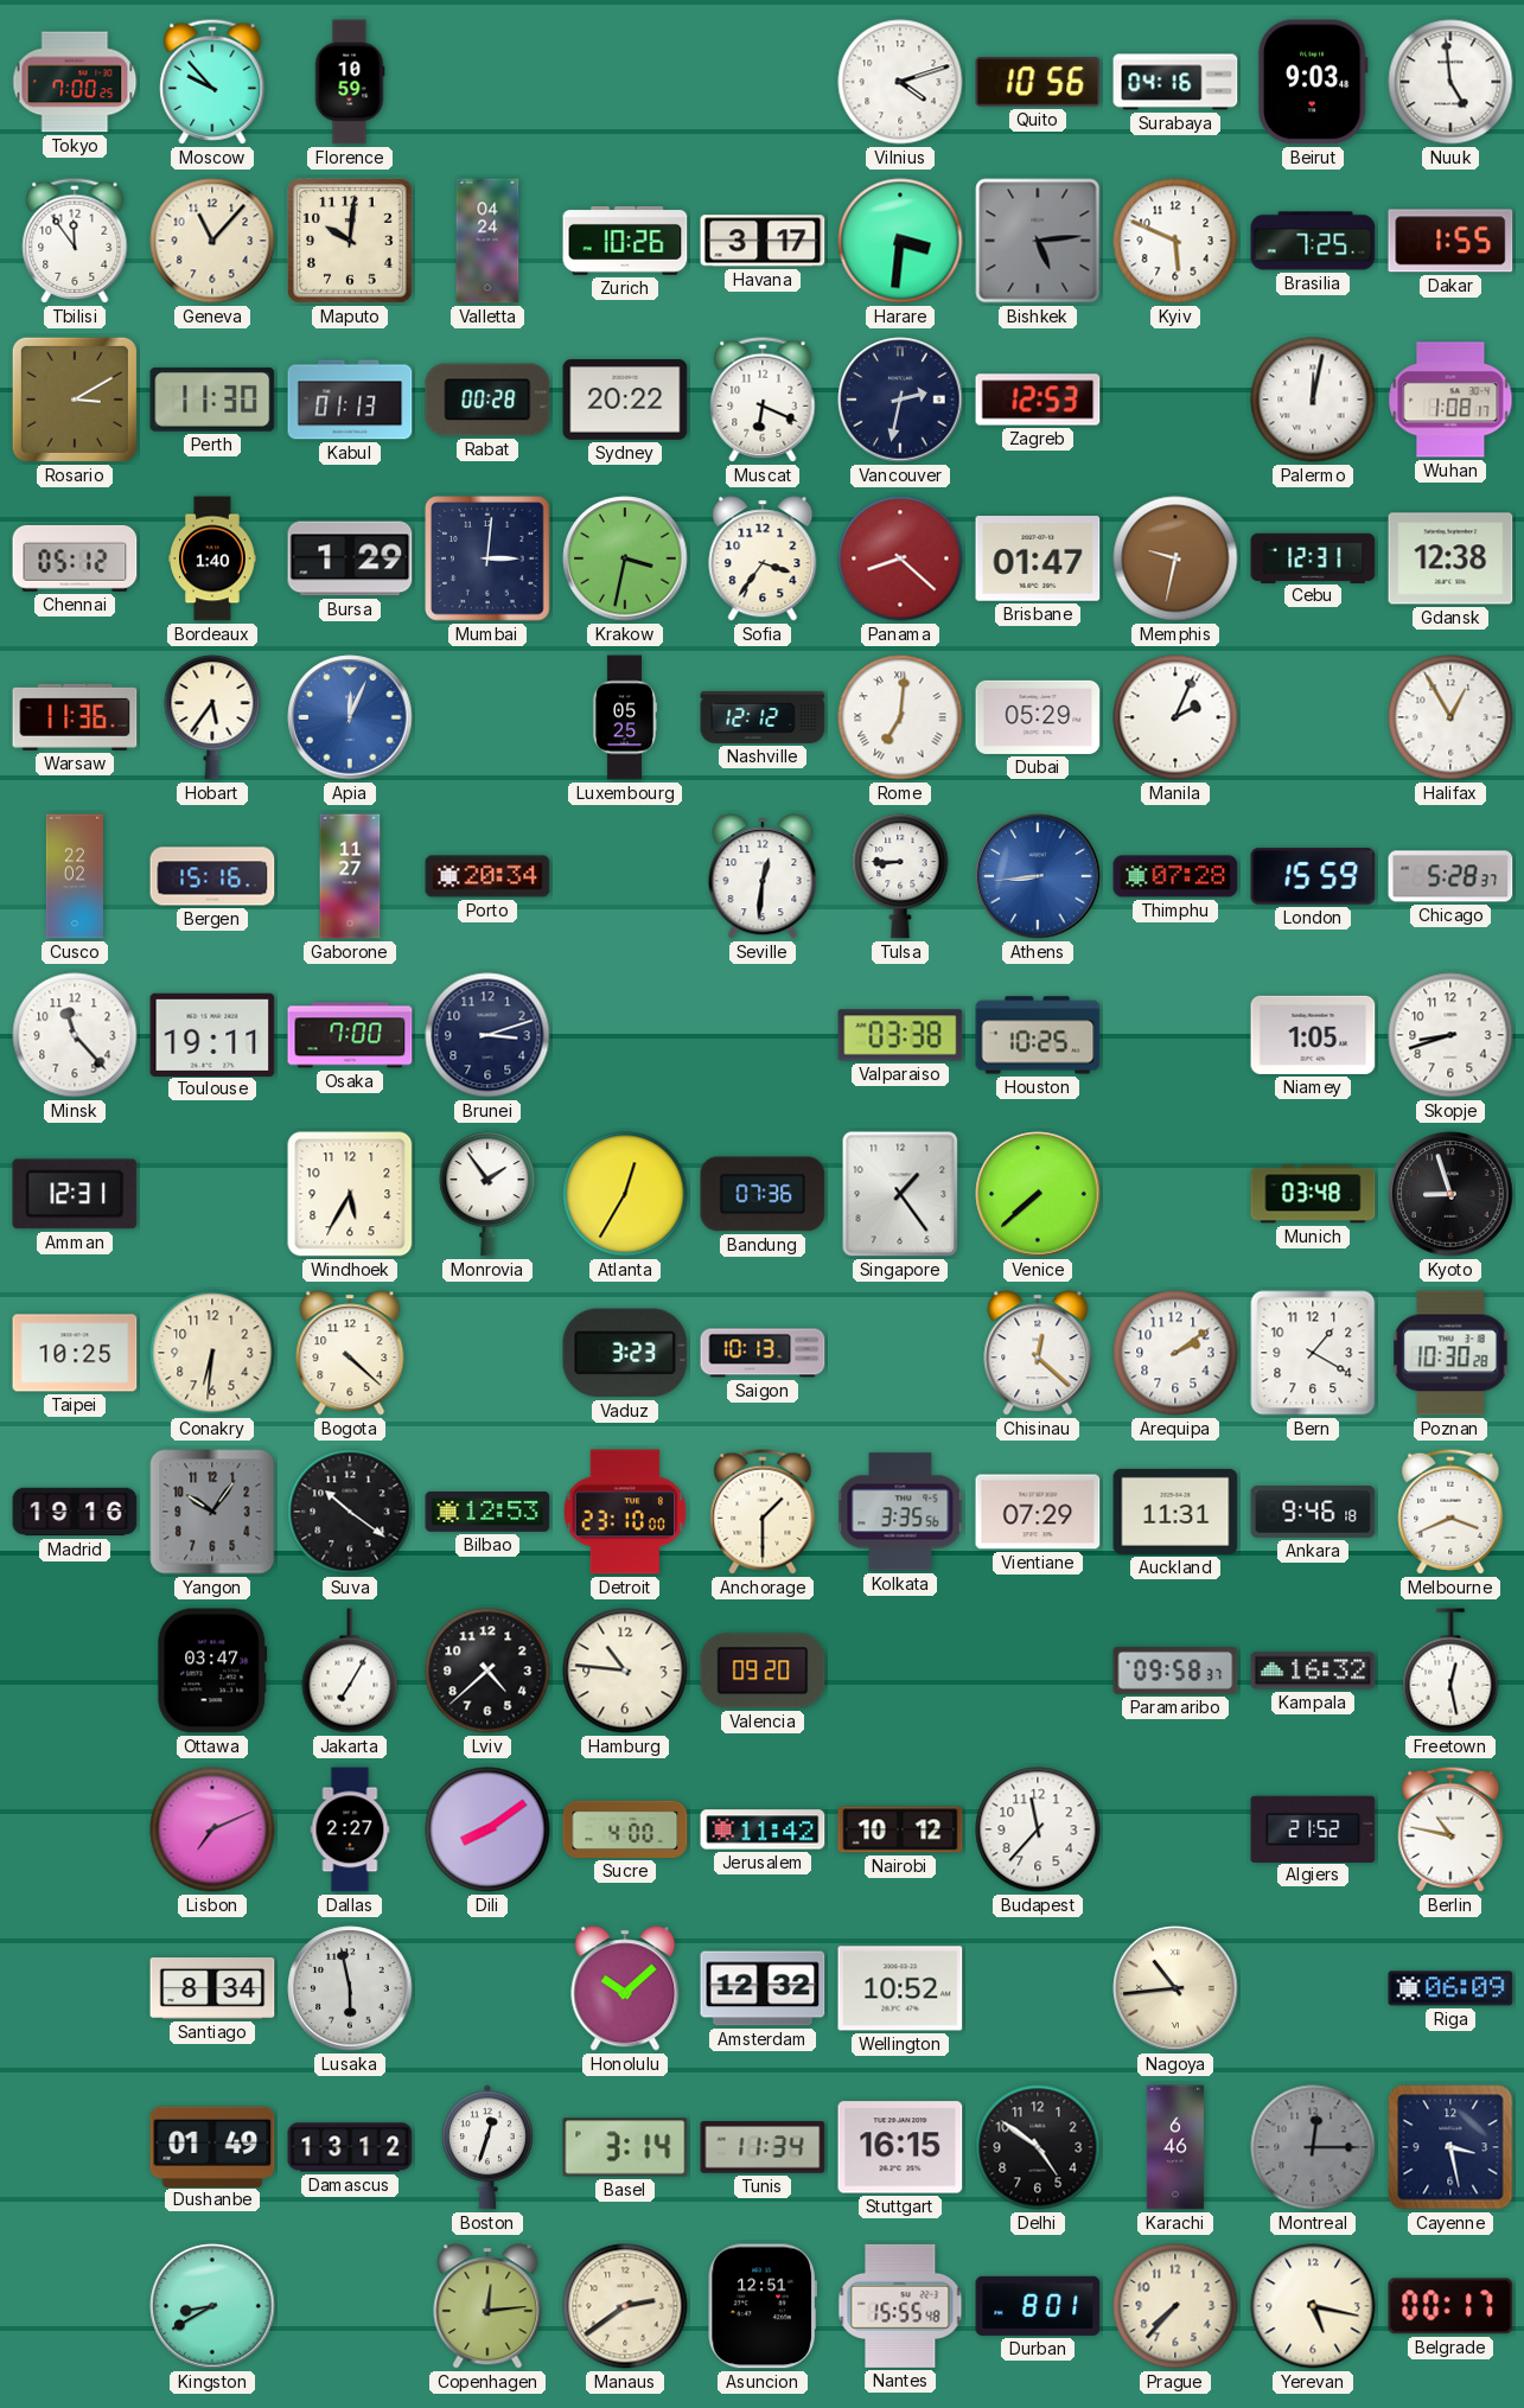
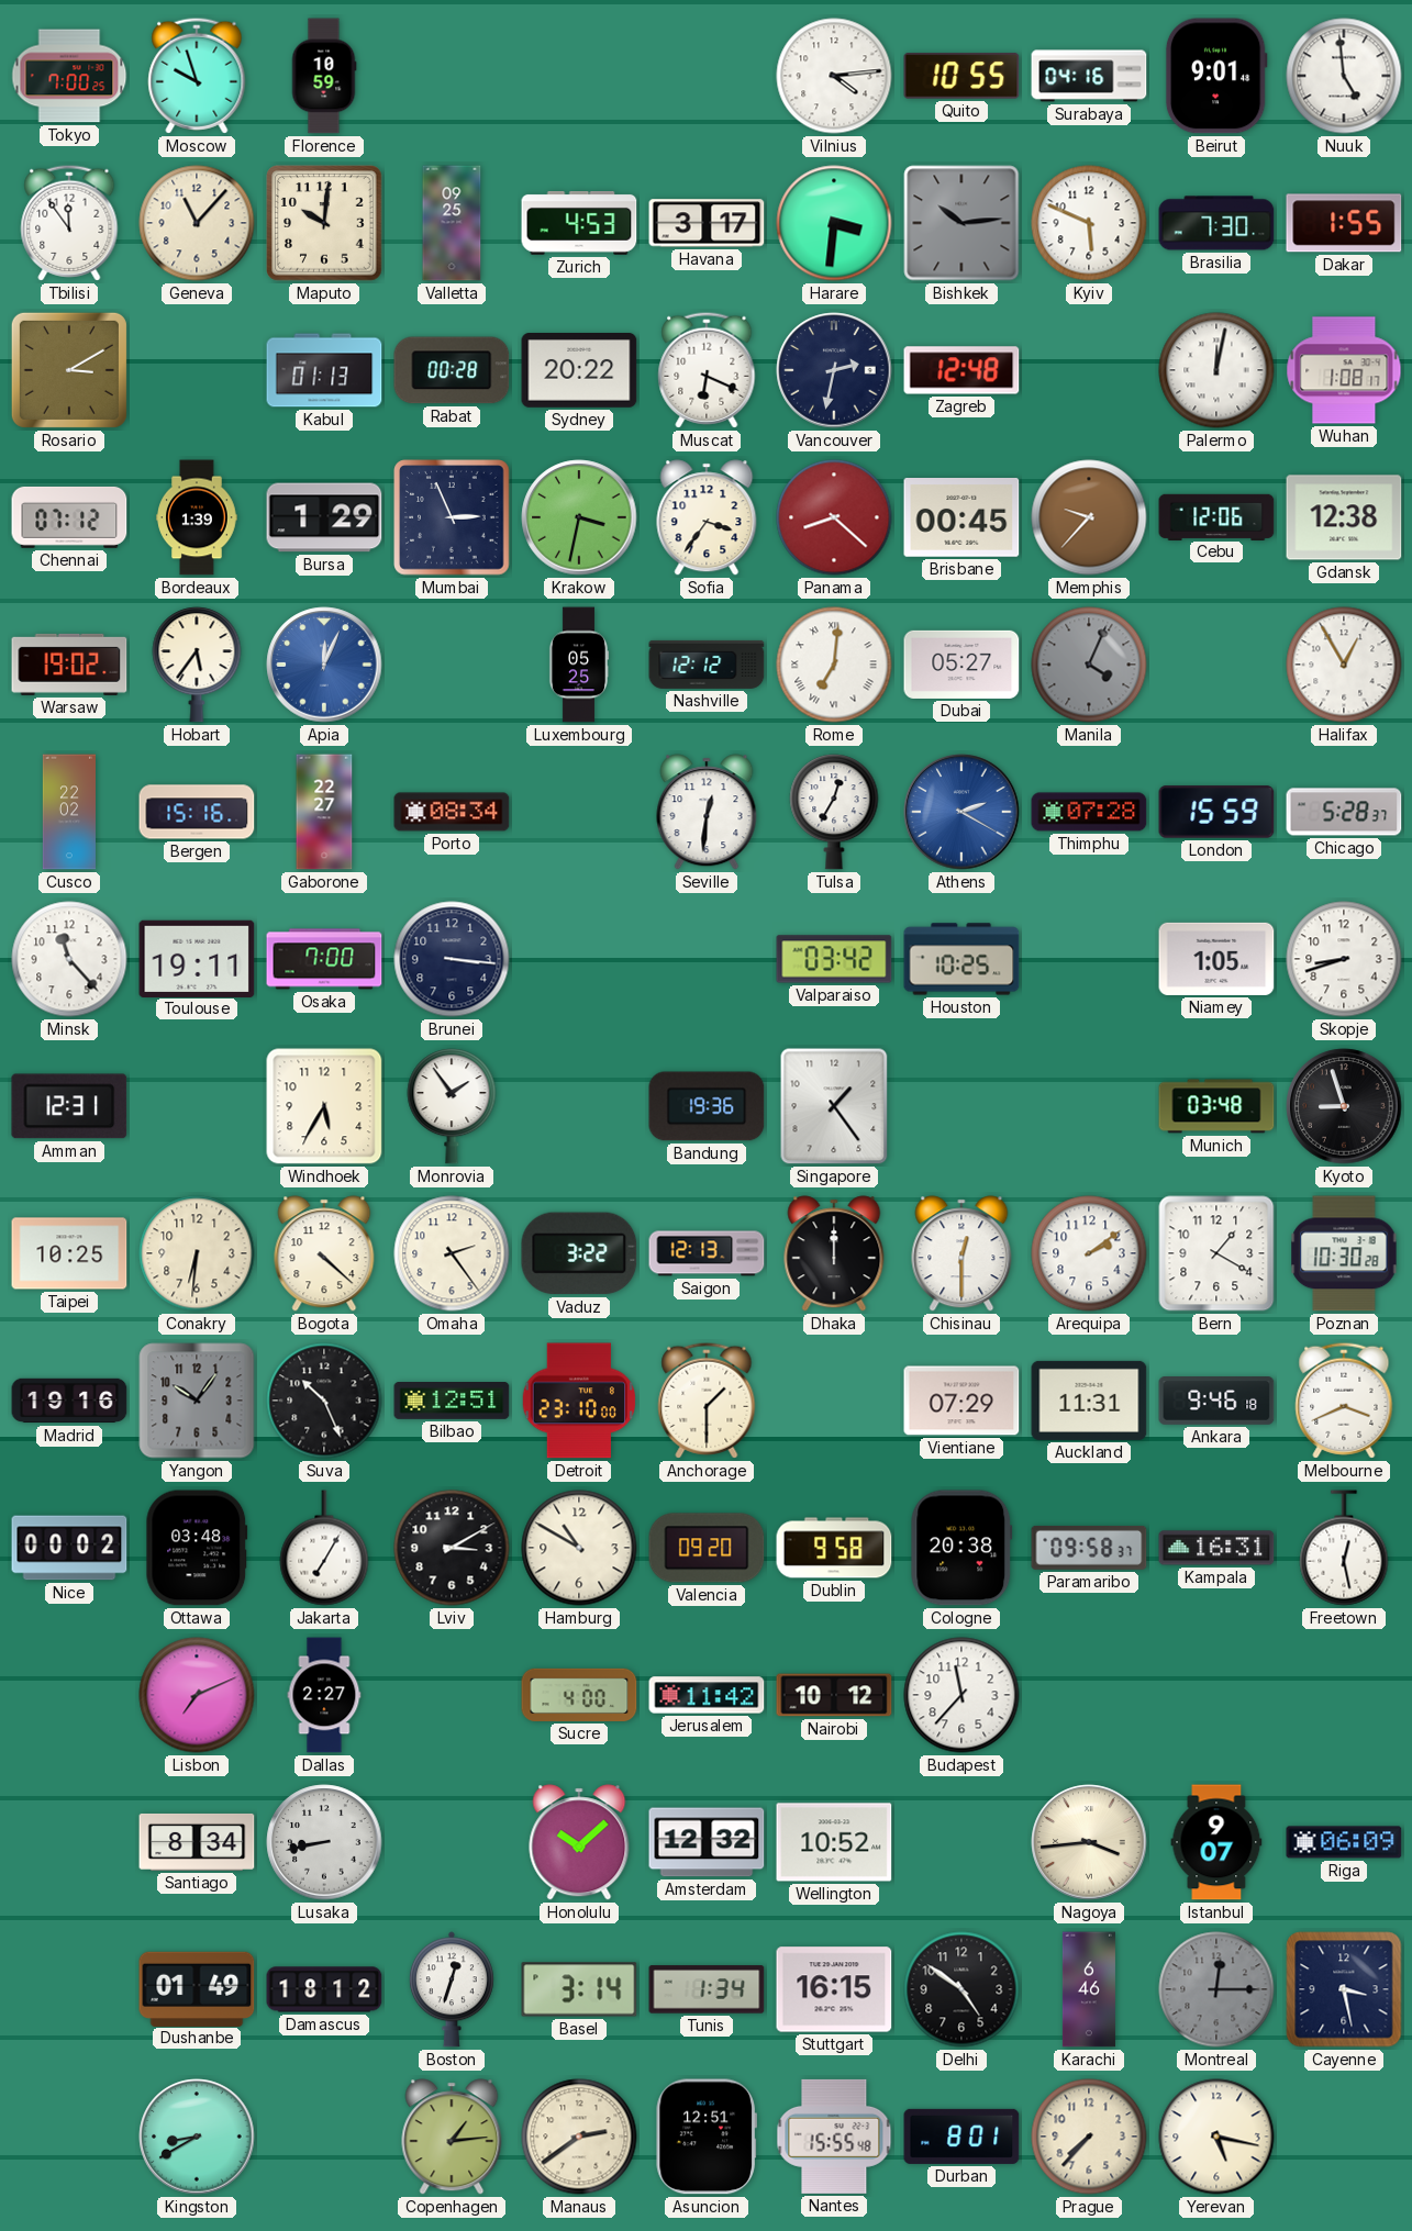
Moscow: 9:53 -> 9:57
Vilnius: 4:12 -> 4:14
Quito: 10:56 -> 10:55
Beirut: 9:03 -> 9:01
Valletta: 04:24 -> 09:25
Zurich: 10:26 -> 4:53
Bishkek: 5:14 -> 10:14
Brasilia: 7:25 -> 7:30
Perth: 11:30 -> none
Zagreb: 12:53 -> 12:48
Chennai: 05:12 -> 07:12
Bordeaux: 1:40 -> 1:39
Mumbai: 3:01 -> 2:56
Brisbane: 01:47 -> 00:45
Memphis: 9:32 -> 9:37
Cebu: 12:31 -> 12:06
Warsaw: 11:36 -> 19:02
Dubai: 05:29 -> 05:27
Manila: 2:04 -> 4:04
Manila dial: white -> grey
Gaborone: 11:27 -> 22:27
Porto: 20:34 -> 08:34
Tulsa: 8:45 -> 12:35
Athens: 8:44 -> 2:20
Brunei: 3:12 -> 3:16
Valparaiso: 03:38 -> 03:42
Atlanta: 12:35 -> none
Bandung: 07:36 -> 19:36
Venice: 7:38 -> none
Omaha: none -> 2:24
Vaduz: 3:23 -> 3:22
Saigon: 10:13 -> 12:13
Dhaka: none -> 12:00
Chisinau: 12:22 -> 12:30
Suva: 10:21 -> 10:26
Bilbao: 12:53 -> 12:51
Kolkata: 3:35 -> none
Nice: none -> 00:02
Ottawa: 03:47 -> 03:48
Lviv: 4:38 -> 3:10
Hamburg: 10:46 -> 10:50
Dublin: none -> 9:58
Cologne: none -> 20:38
Kampala: 16:32 -> 16:31
Dili: 8:09 -> none
Algiers: 21:52 -> none
Berlin: 10:47 -> none
Lusaka: 5:58 -> 8:43
Nagoya: 10:44 -> 3:44
Istanbul: none -> 9:07
Damascus: 13:12 -> 18:12
Tunis: 11:34 -> 1:34
Copenhagen: 12:14 -> 1:14
Belgrade: 00:17 -> none
